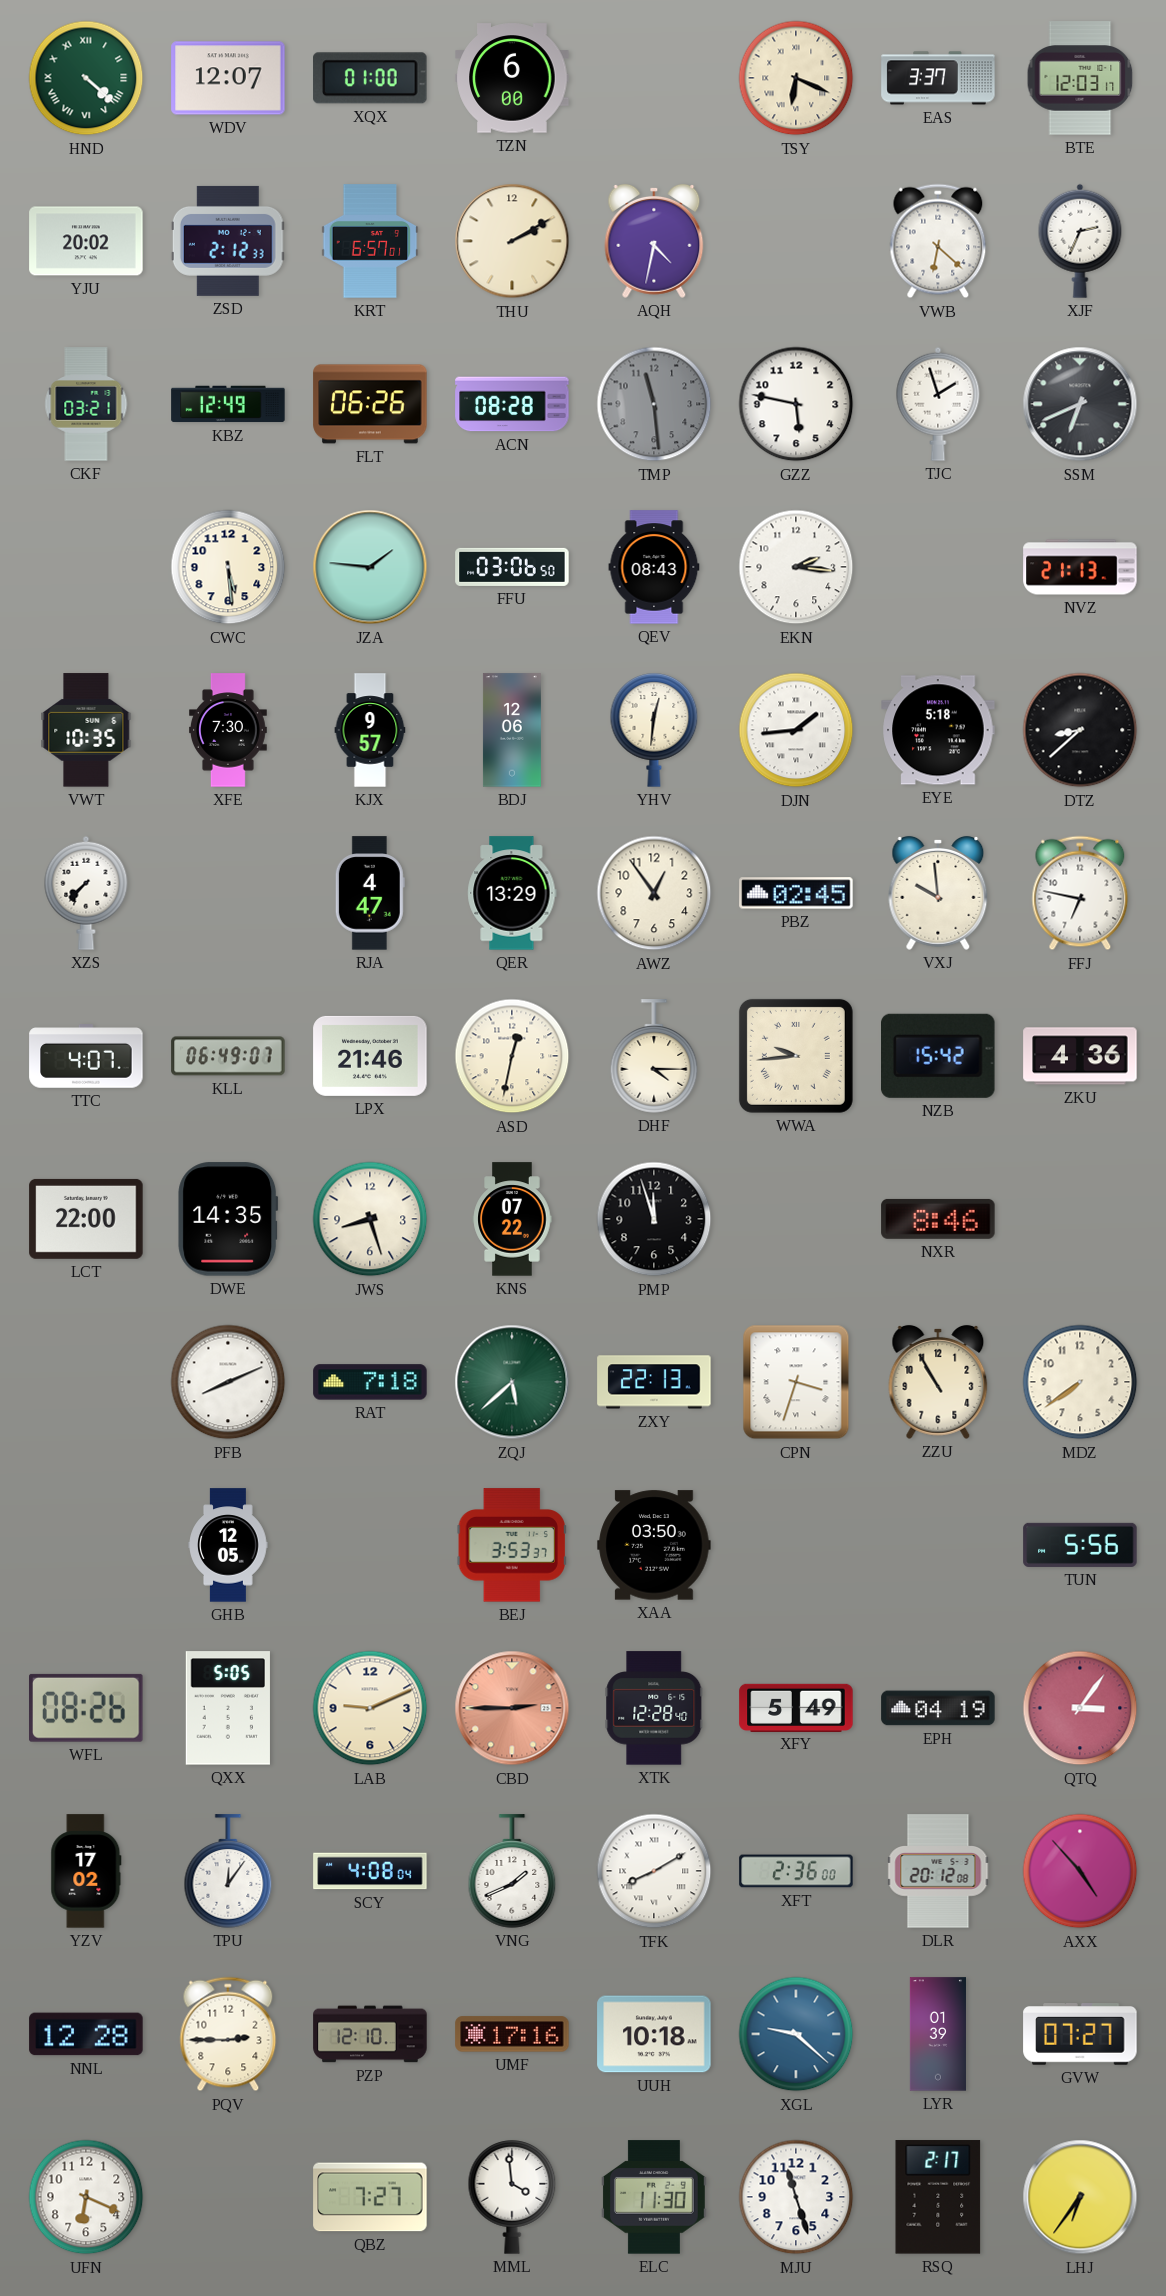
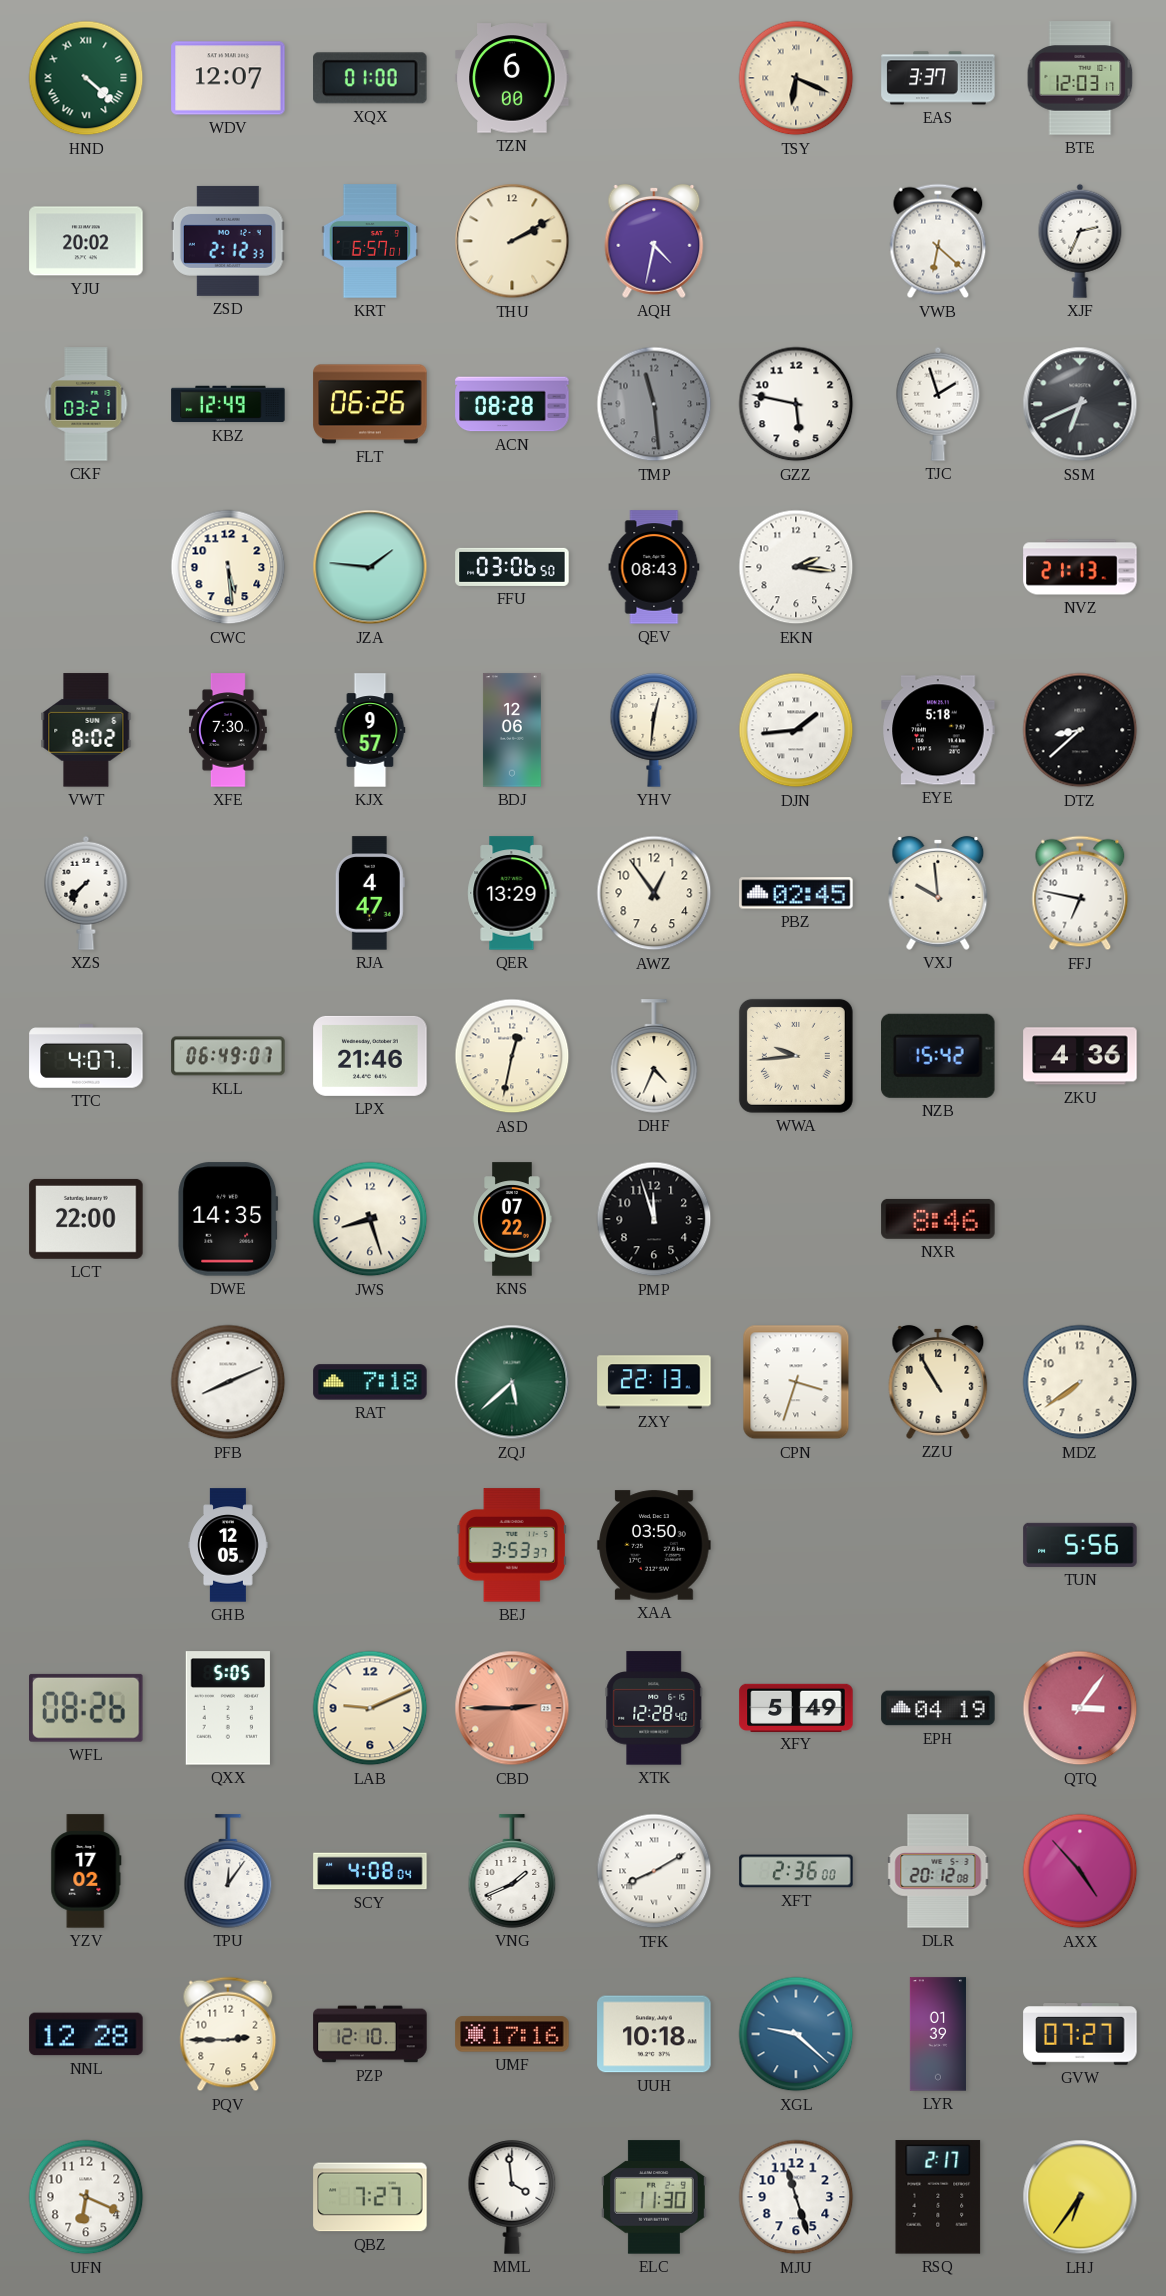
VWT: 10:35 -> 8:02
DHF: 4:15 -> 4:34
